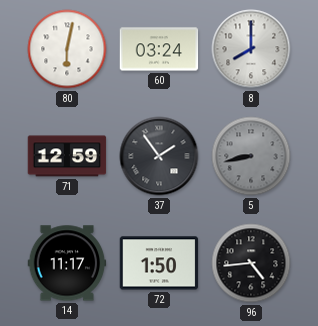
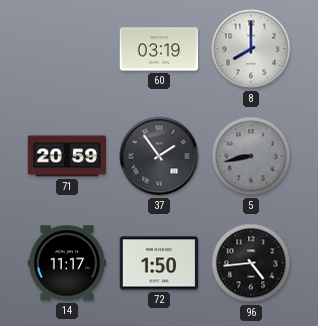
80: 6:02 -> none
60: 03:24 -> 03:19
71: 12:59 -> 20:59
